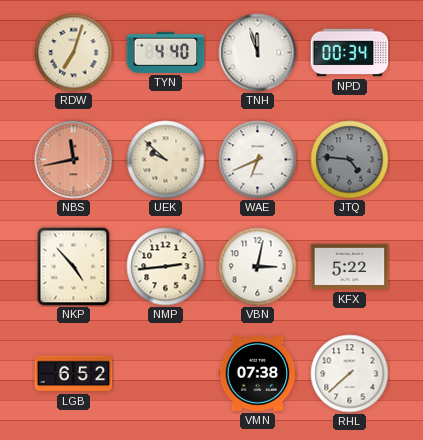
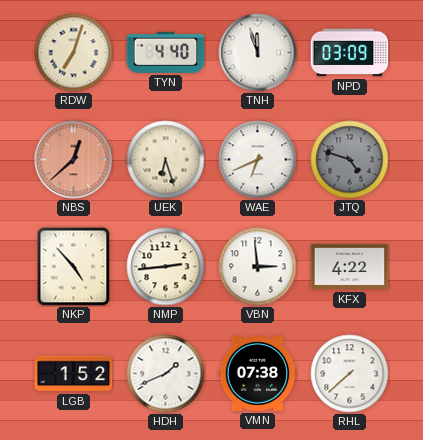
NPD: 00:34 -> 03:09
NBS: 11:43 -> 12:38
UEK: 9:52 -> 6:27
JTQ: 4:46 -> 4:48
VBN: 3:02 -> 2:59
KFX: 5:22 -> 4:22
LGB: 6:52 -> 1:52
HDH: none -> 1:41
